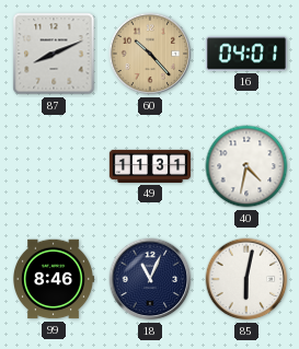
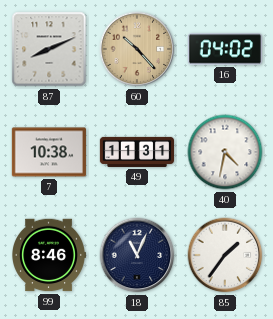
16: 04:01 -> 04:02
7: none -> 10:38
85: 6:02 -> 1:36
